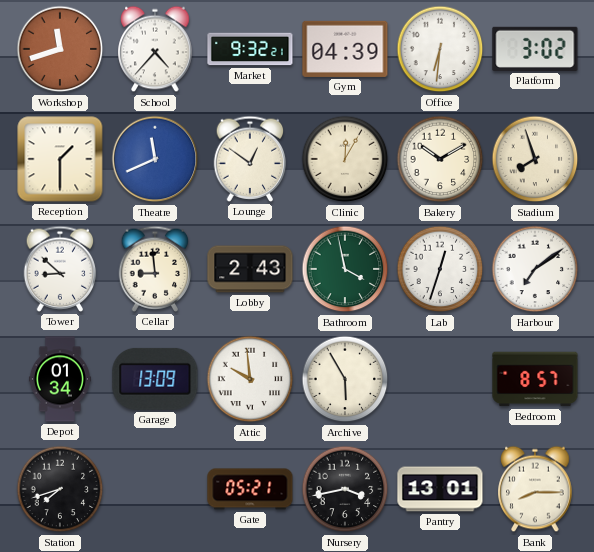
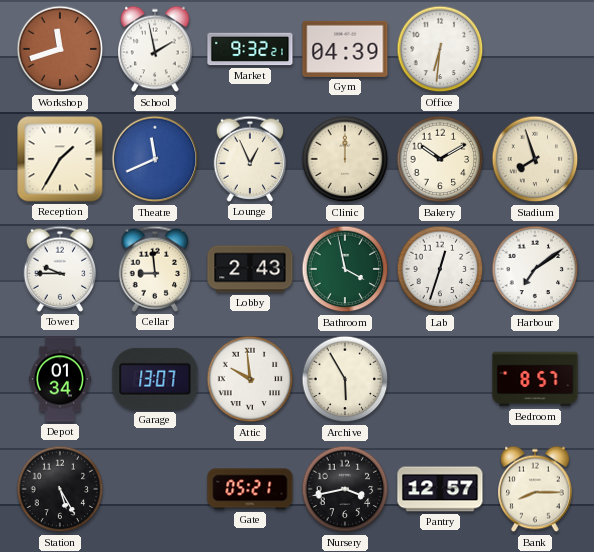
School: 4:37 -> 1:58
Platform: 3:02 -> none
Reception: 1:30 -> 1:35
Lounge: 12:51 -> 12:56
Clinic: 12:05 -> 12:00
Tower: 8:52 -> 9:45
Garage: 13:09 -> 13:07
Station: 7:42 -> 5:25
Pantry: 13:01 -> 12:57
